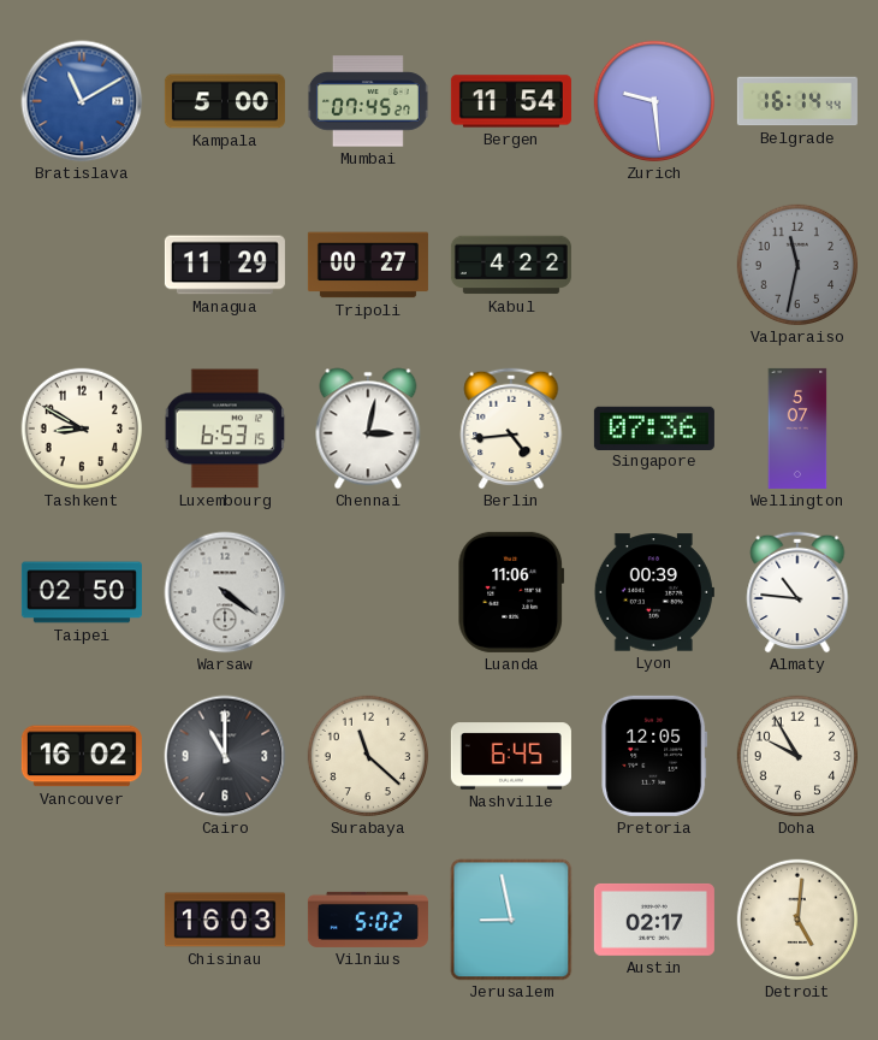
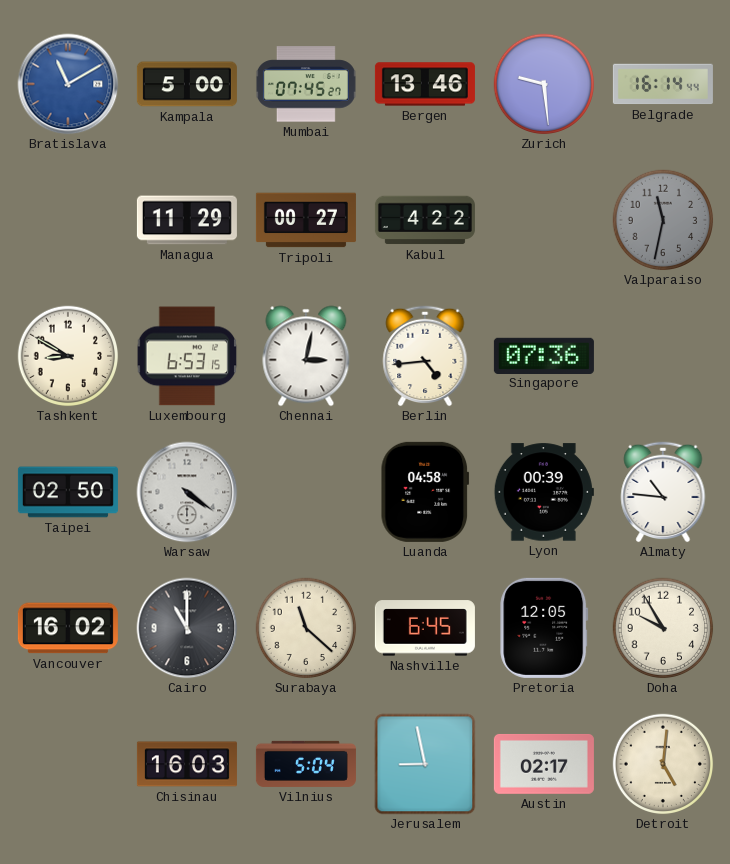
Bergen: 11:54 -> 13:46
Wellington: 5:07 -> none
Luanda: 11:06 -> 04:58
Vilnius: 5:02 -> 5:04
